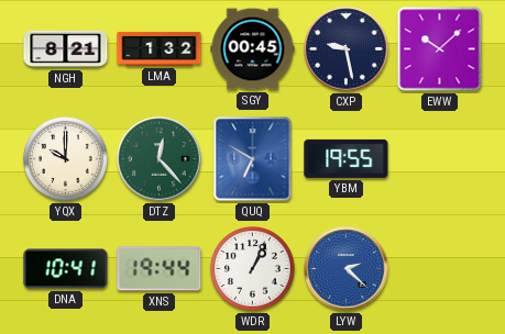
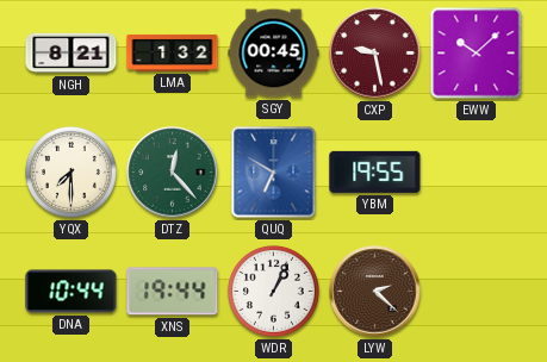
CXP dial: navy -> burgundy
YQX: 10:00 -> 7:30
DNA: 10:41 -> 10:44
LYW dial: blue -> brown
